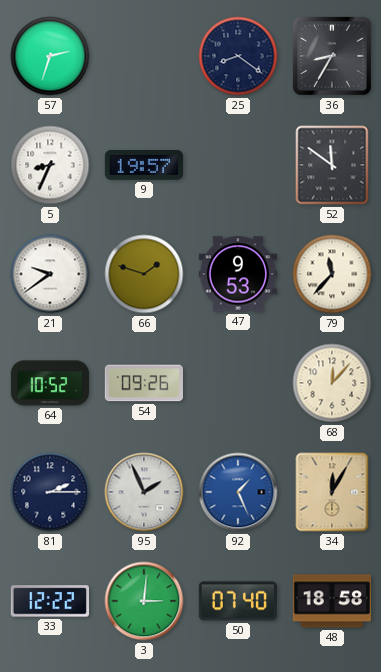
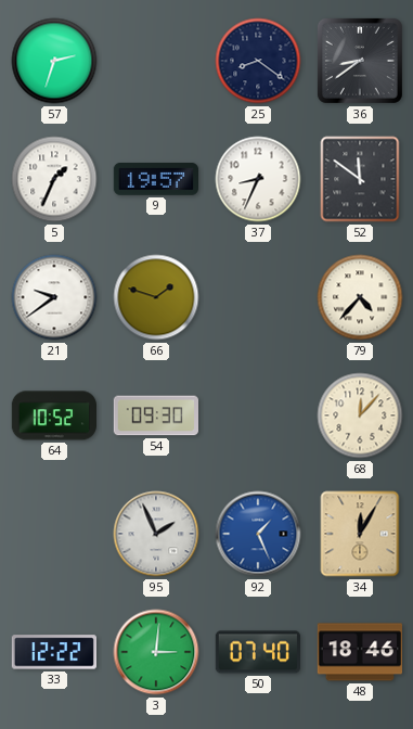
36: 8:35 -> 8:39
5: 8:34 -> 1:34
37: none -> 8:34
47: 9:53 -> none
79: 11:37 -> 4:37
54: 09:26 -> 09:30
81: 2:15 -> none
48: 18:58 -> 18:46
